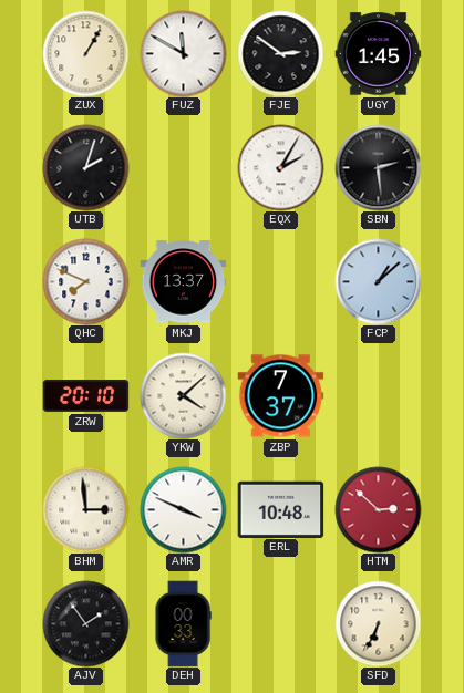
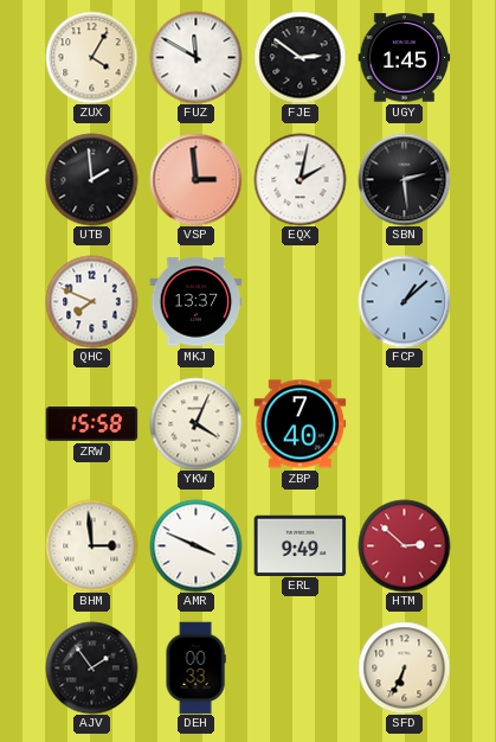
ZUX: 1:05 -> 4:05
UTB: 2:03 -> 1:59
VSP: none -> 2:59
EQX: 2:05 -> 2:02
ZRW: 20:10 -> 15:58
YKW: 4:08 -> 4:04
ZBP: 7:37 -> 7:40
ERL: 10:48 -> 9:49
